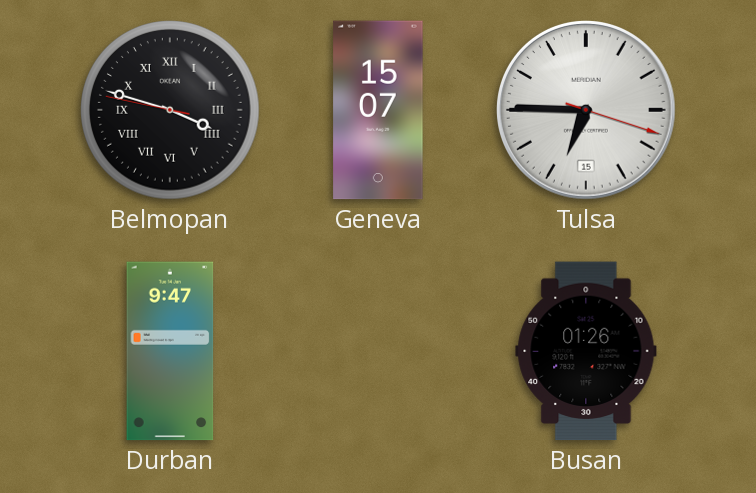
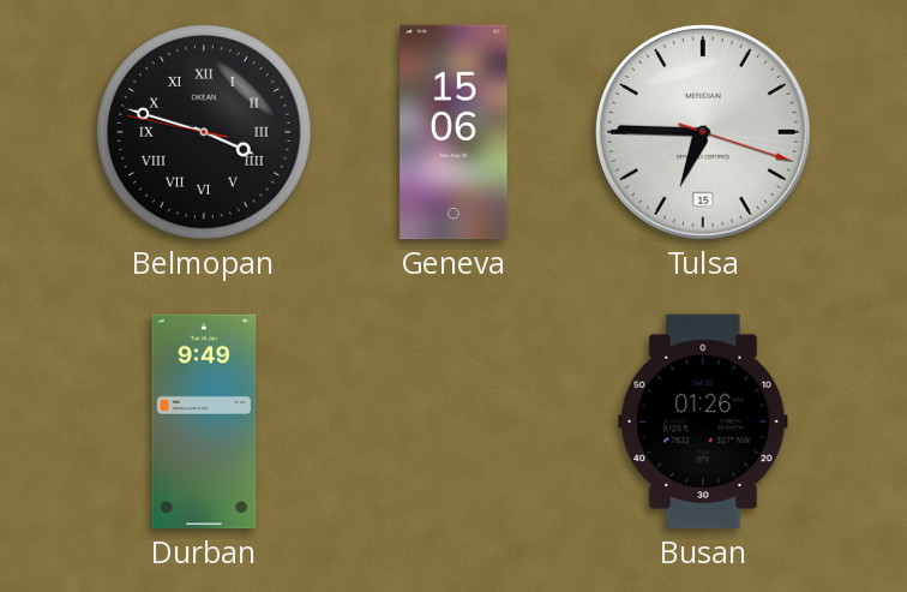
Geneva: 15:07 -> 15:06
Durban: 9:47 -> 9:49
